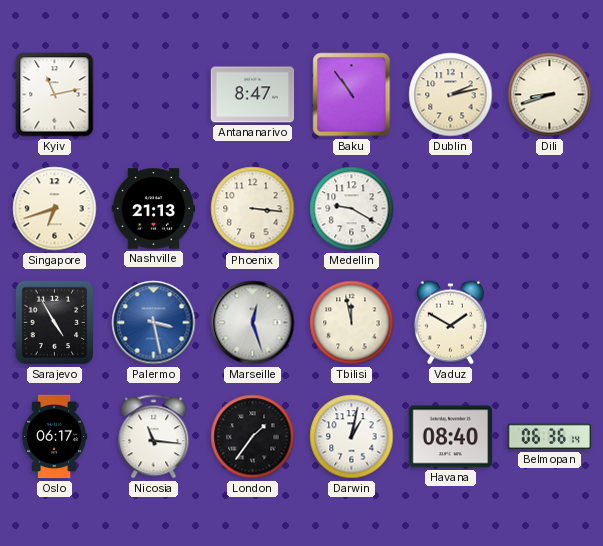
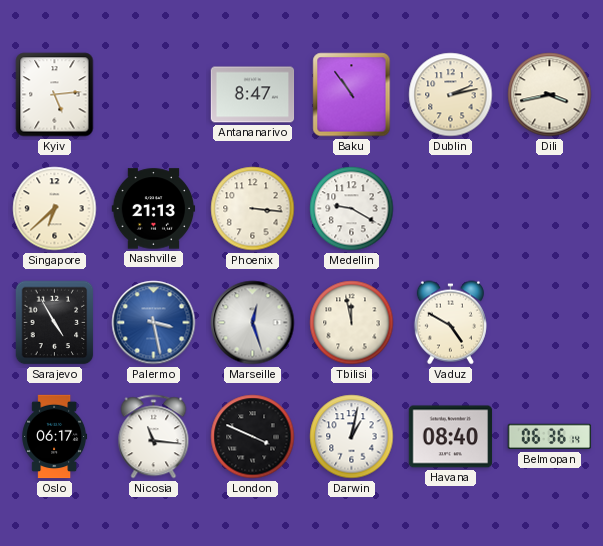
Kyiv: 11:13 -> 5:14
Dili: 8:42 -> 3:43
Singapore: 6:42 -> 6:38
Vaduz: 1:50 -> 4:50
London: 1:36 -> 3:49
